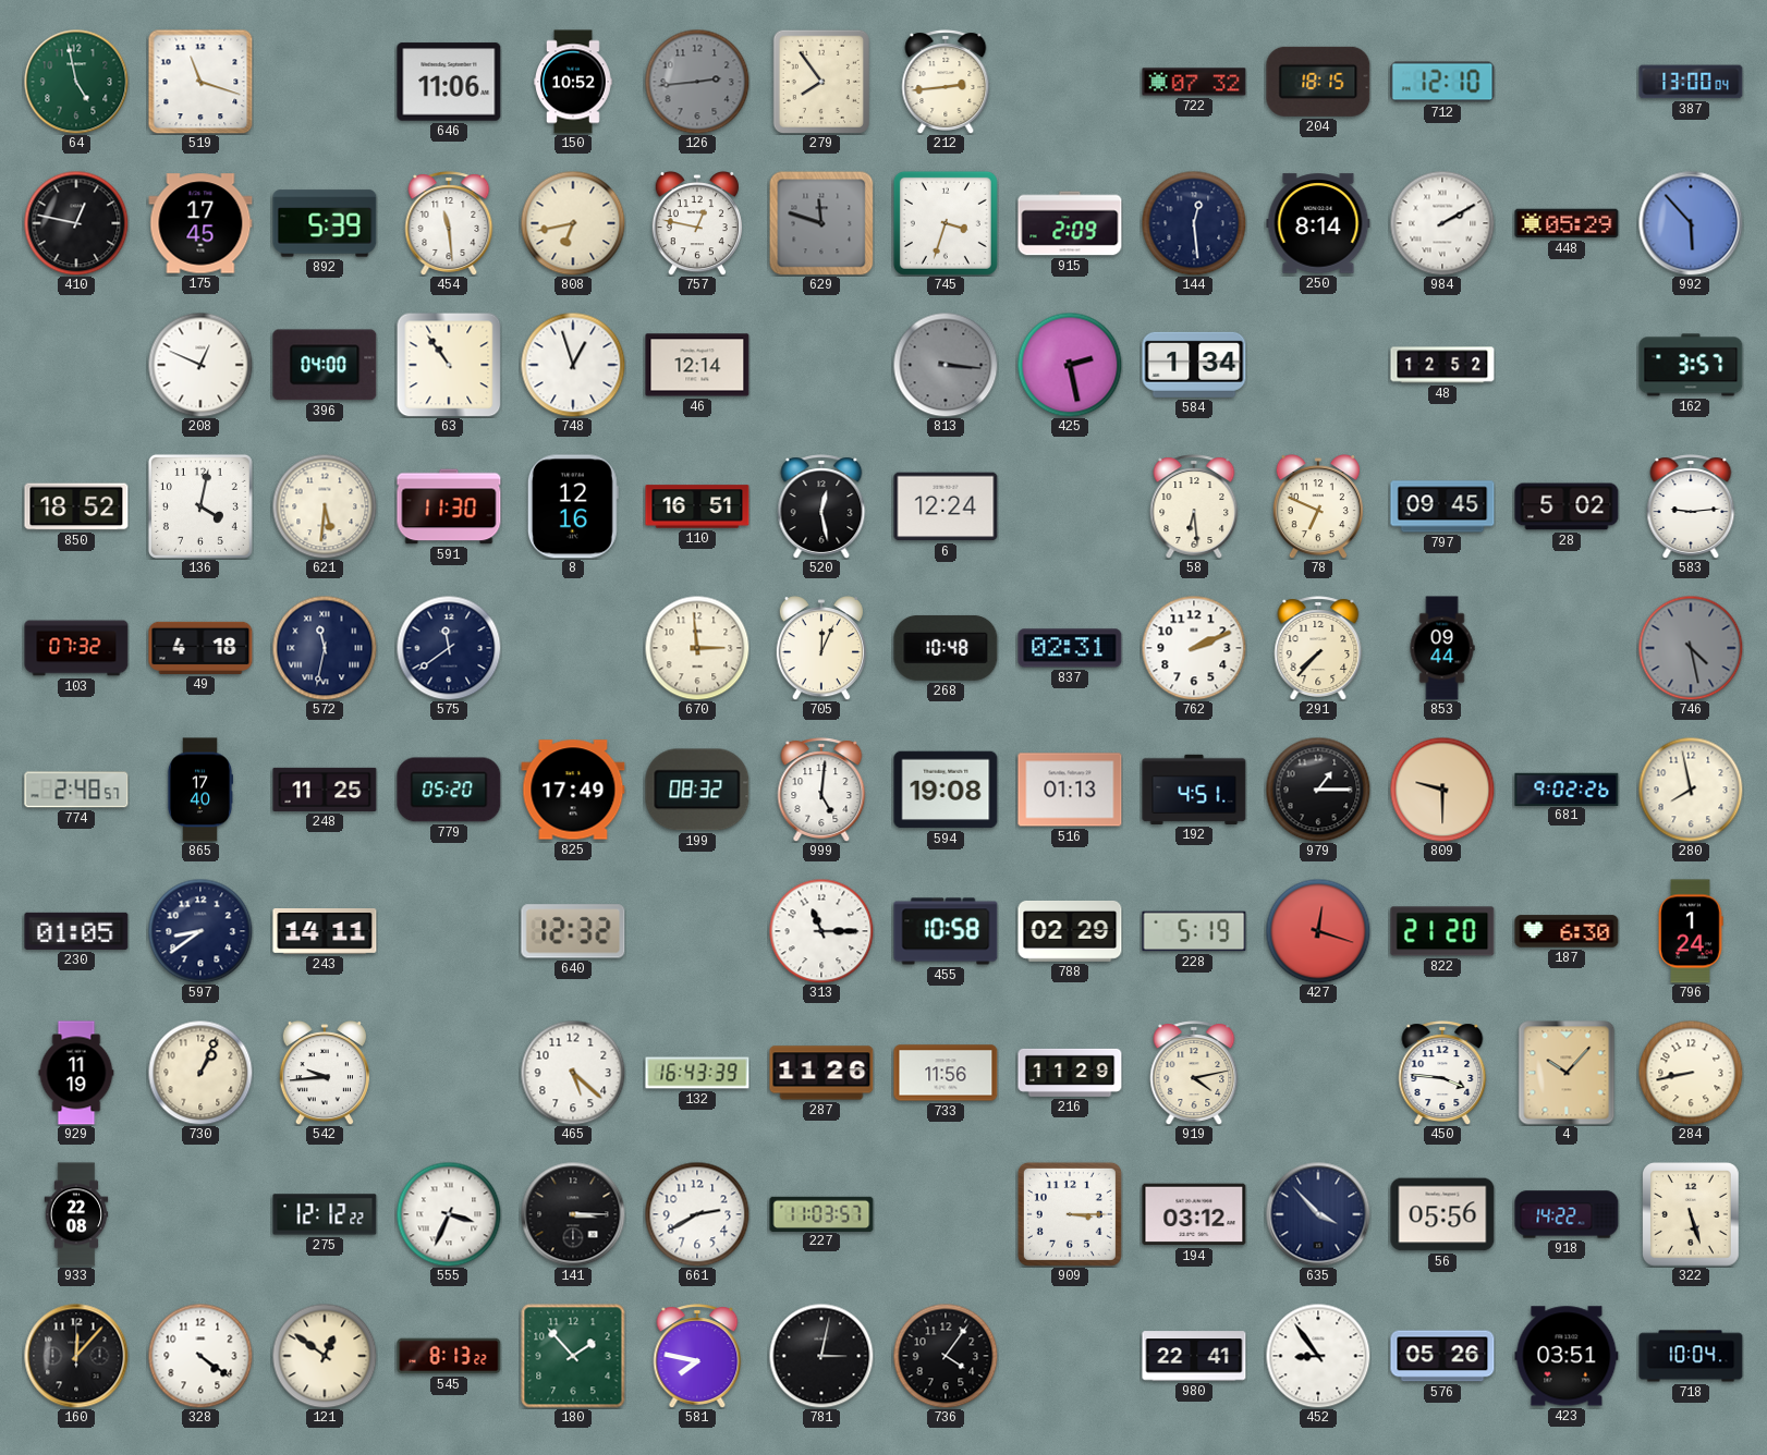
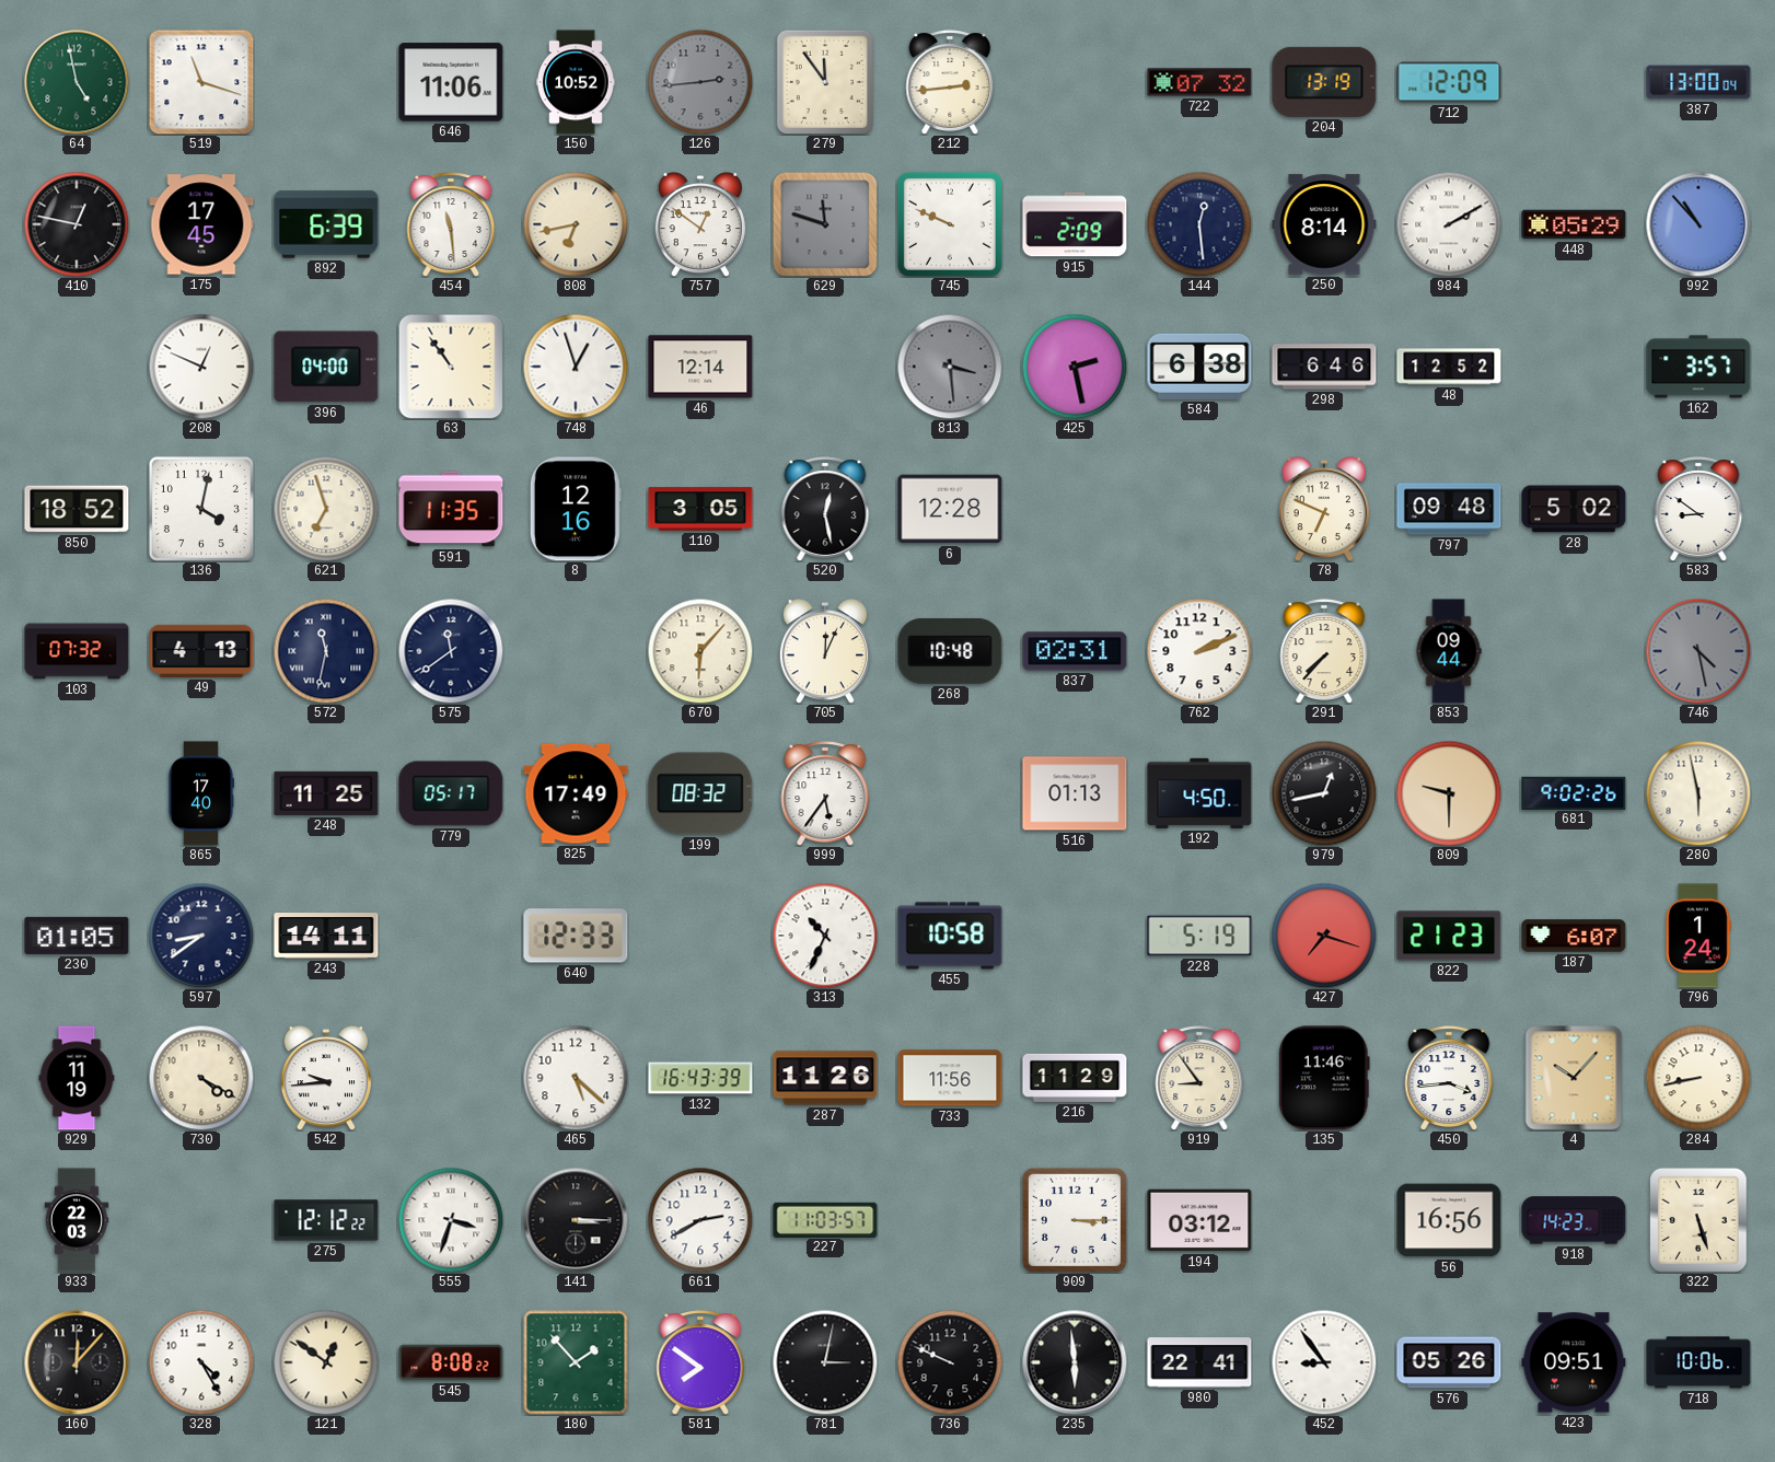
279: 7:54 -> 11:54
204: 18:15 -> 13:19
712: 12:10 -> 12:09
892: 5:39 -> 6:39
757: 12:47 -> 12:51
745: 3:33 -> 9:49
992: 5:53 -> 10:53
813: 3:16 -> 3:29
584: 1:34 -> 6:38
298: none -> 6:46
621: 5:31 -> 6:57
591: 11:30 -> 11:35
110: 16:51 -> 3:05
6: 12:24 -> 12:28
58: 6:29 -> none
797: 09:45 -> 09:48
583: 9:14 -> 8:51
49: 4:18 -> 4:13
670: 2:59 -> 6:07
774: 2:48 -> none
779: 05:20 -> 05:17
999: 5:01 -> 5:36
594: 19:08 -> none
192: 4:51 -> 4:50
979: 1:15 -> 12:43
280: 7:58 -> 5:58
640: 12:32 -> 12:33
313: 11:15 -> 10:34
788: 02:29 -> none
427: 12:18 -> 7:18
822: 21:20 -> 21:23
187: 6:30 -> 6:07
730: 1:04 -> 4:20
919: 4:13 -> 8:54
135: none -> 11:46
450: 3:46 -> 3:44
933: 22:08 -> 22:03
555: 3:34 -> 3:33
635: 3:53 -> none
56: 05:56 -> 16:56
918: 14:22 -> 14:23
328: 4:21 -> 4:25
545: 8:13 -> 8:08
581: 7:47 -> 7:51
736: 4:06 -> 9:49
235: none -> 5:59
423: 03:51 -> 09:51
718: 10:04 -> 10:06
